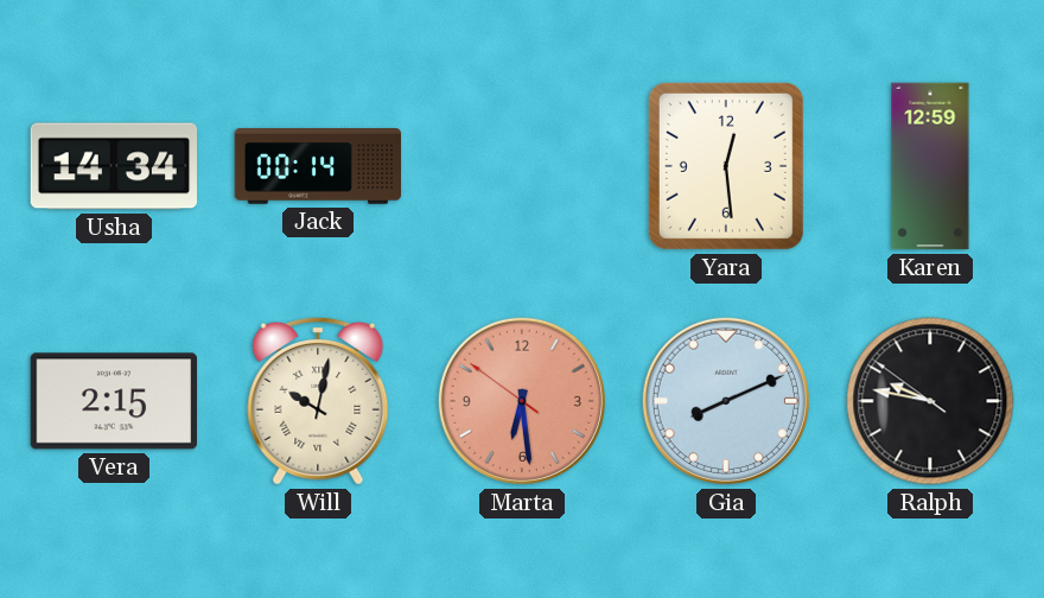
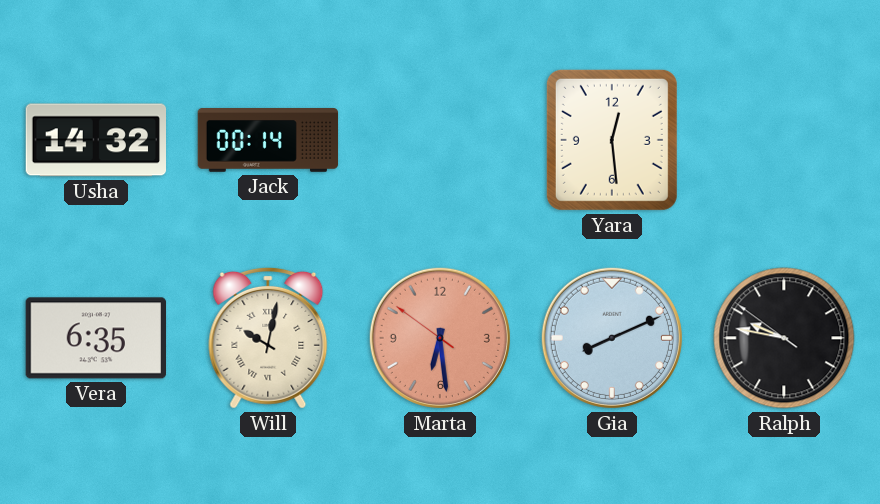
Usha: 14:34 -> 14:32
Karen: 12:59 -> none
Vera: 2:15 -> 6:35
